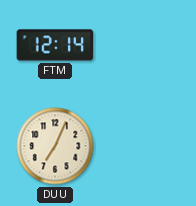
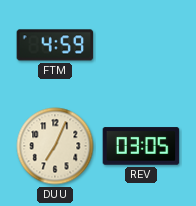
FTM: 12:14 -> 4:59
REV: none -> 03:05
